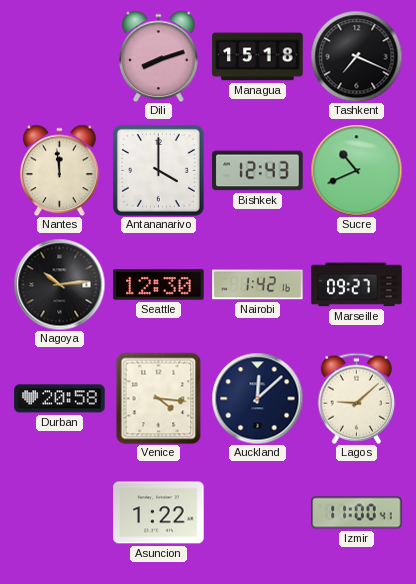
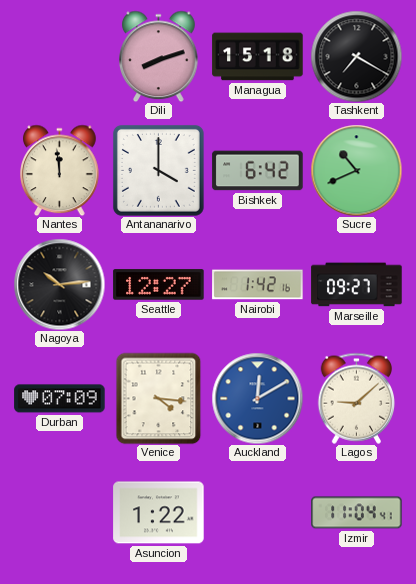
Tashkent: 7:19 -> 7:20
Bishkek: 12:43 -> 6:42
Seattle: 12:30 -> 12:27
Durban: 20:58 -> 07:09
Auckland: 12:08 -> 12:10
Auckland dial: navy -> blue
Izmir: 11:00 -> 11:04
